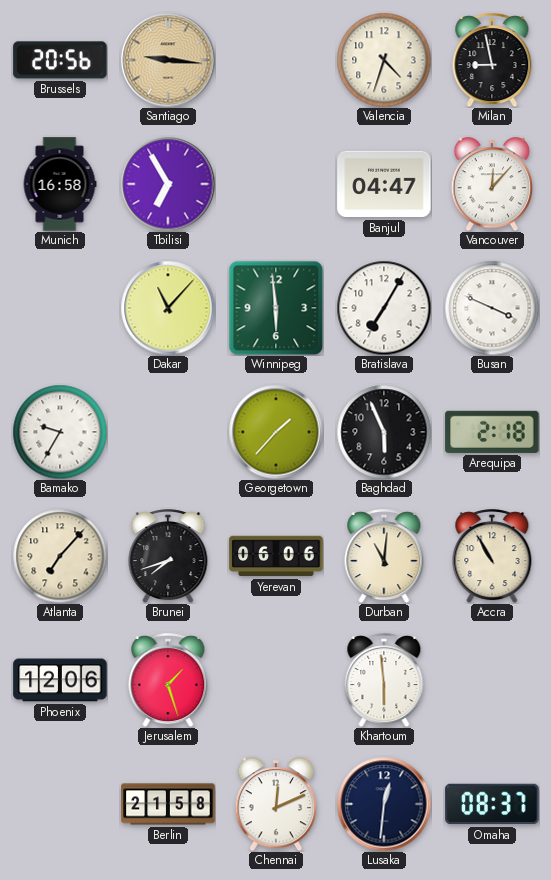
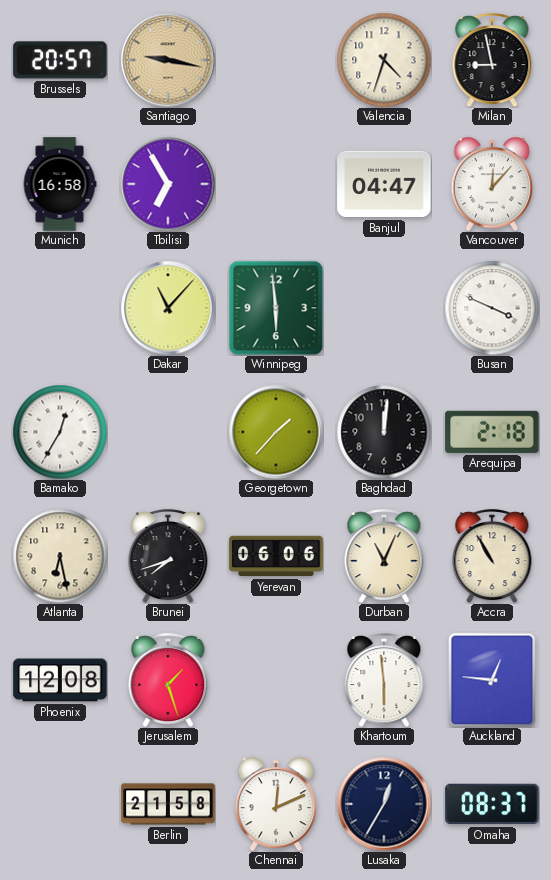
Brussels: 20:56 -> 20:57
Santiago: 9:16 -> 9:17
Bratislava: 7:05 -> none
Bamako: 9:35 -> 12:35
Baghdad: 5:56 -> 12:01
Atlanta: 7:07 -> 6:28
Durban: 11:01 -> 11:04
Phoenix: 12:06 -> 12:08
Auckland: none -> 12:46
Lusaka: 12:31 -> 12:35
